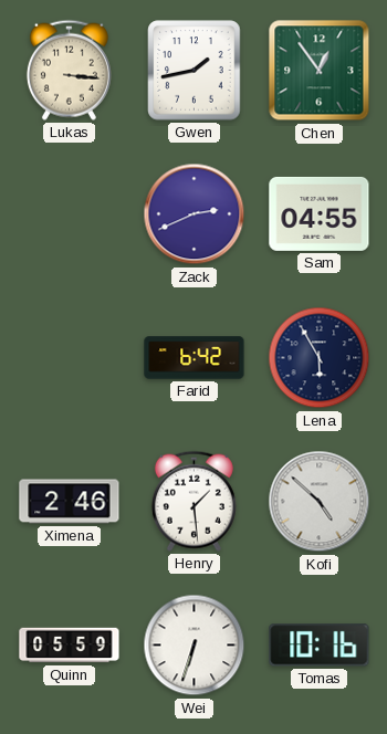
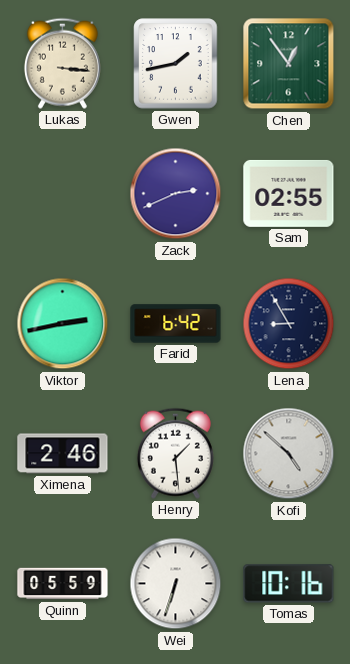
Sam: 04:55 -> 02:55
Viktor: none -> 2:43
Lena: 5:55 -> 8:55
